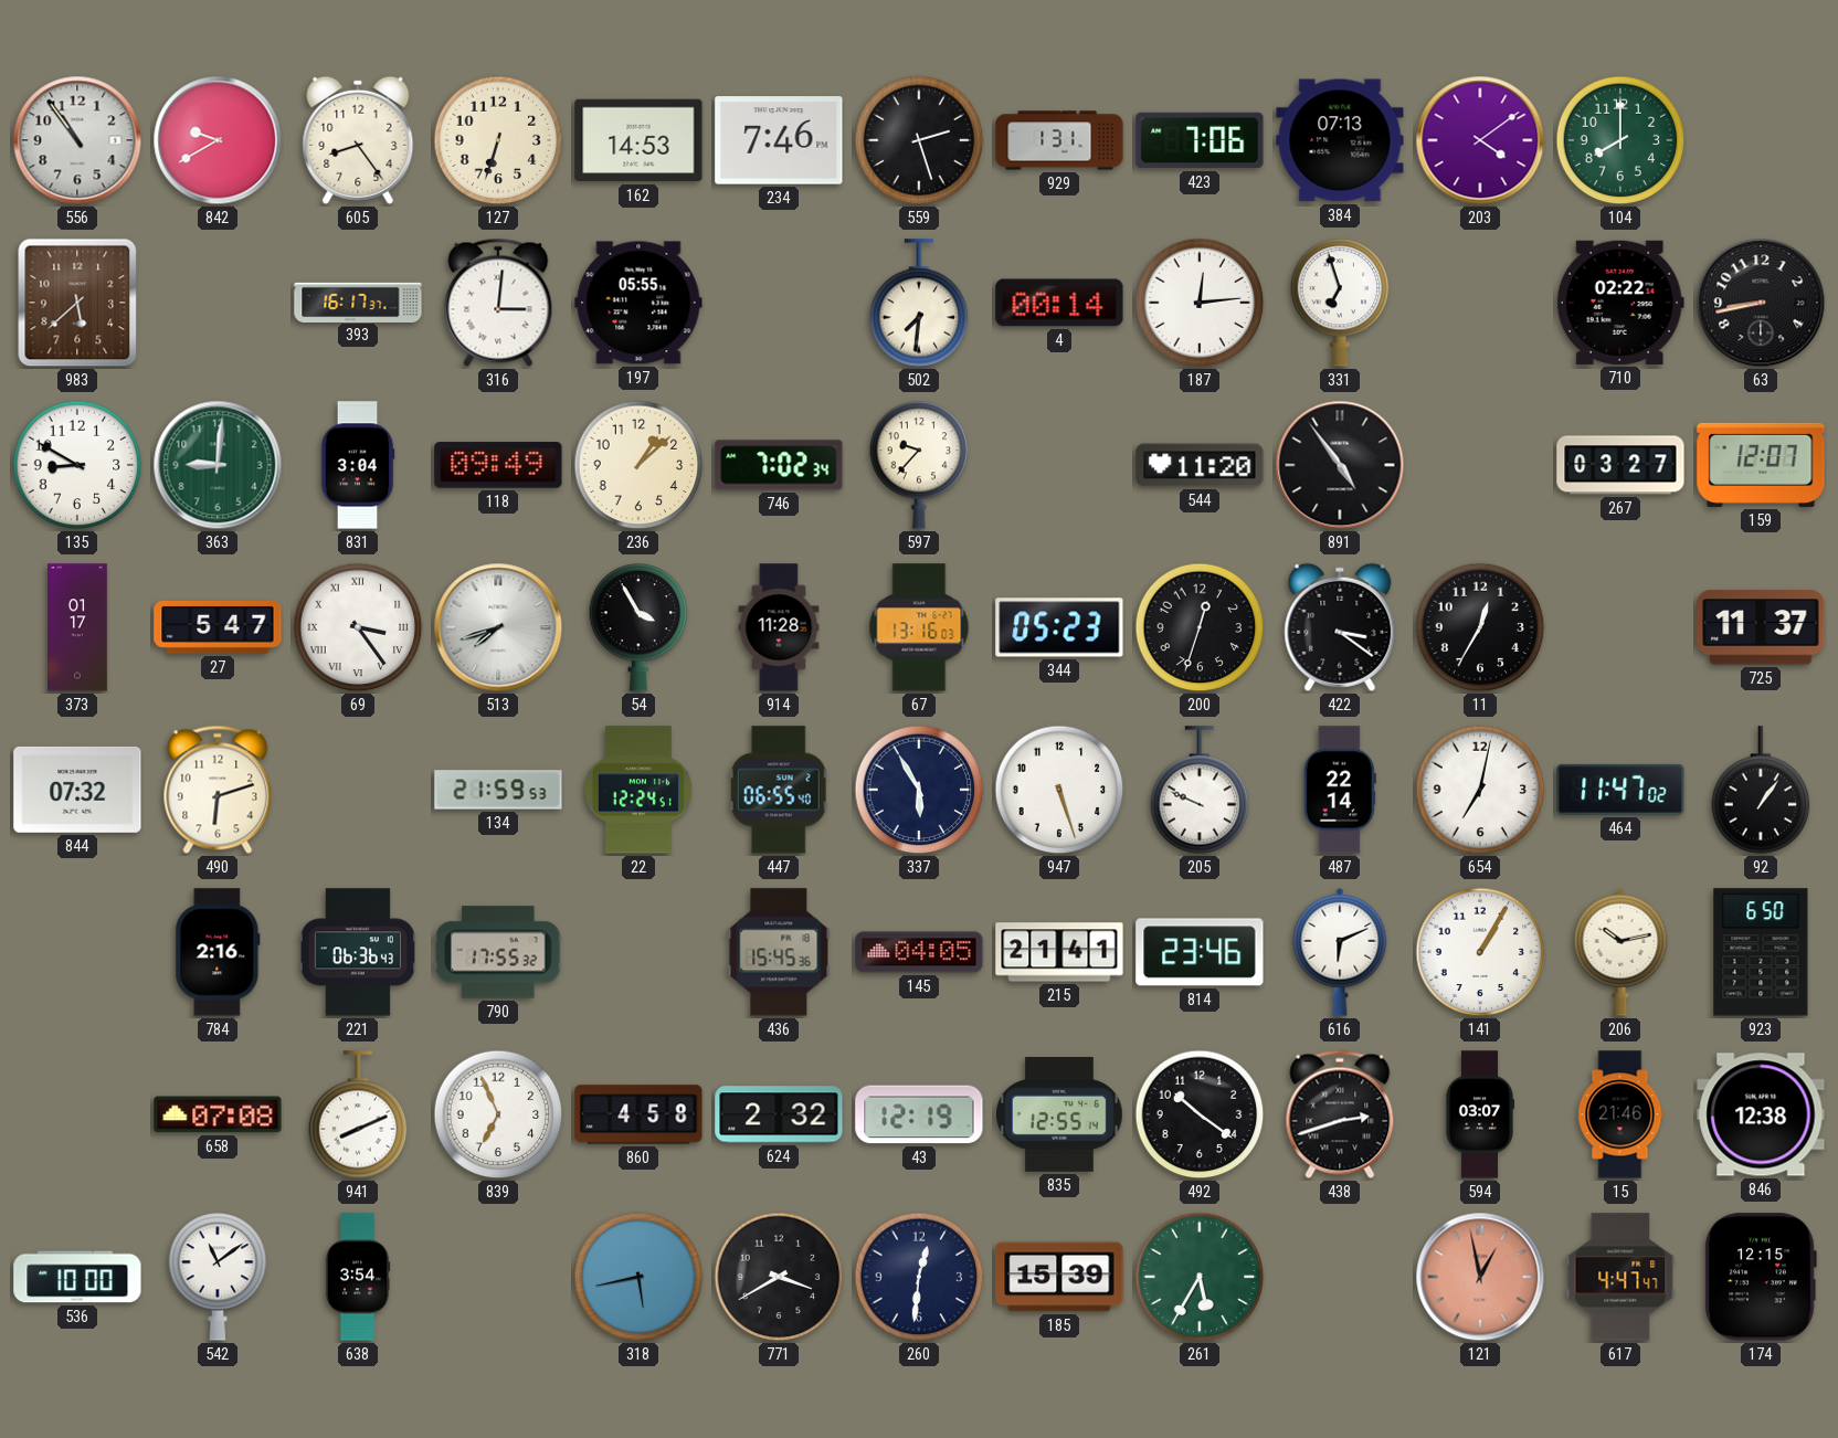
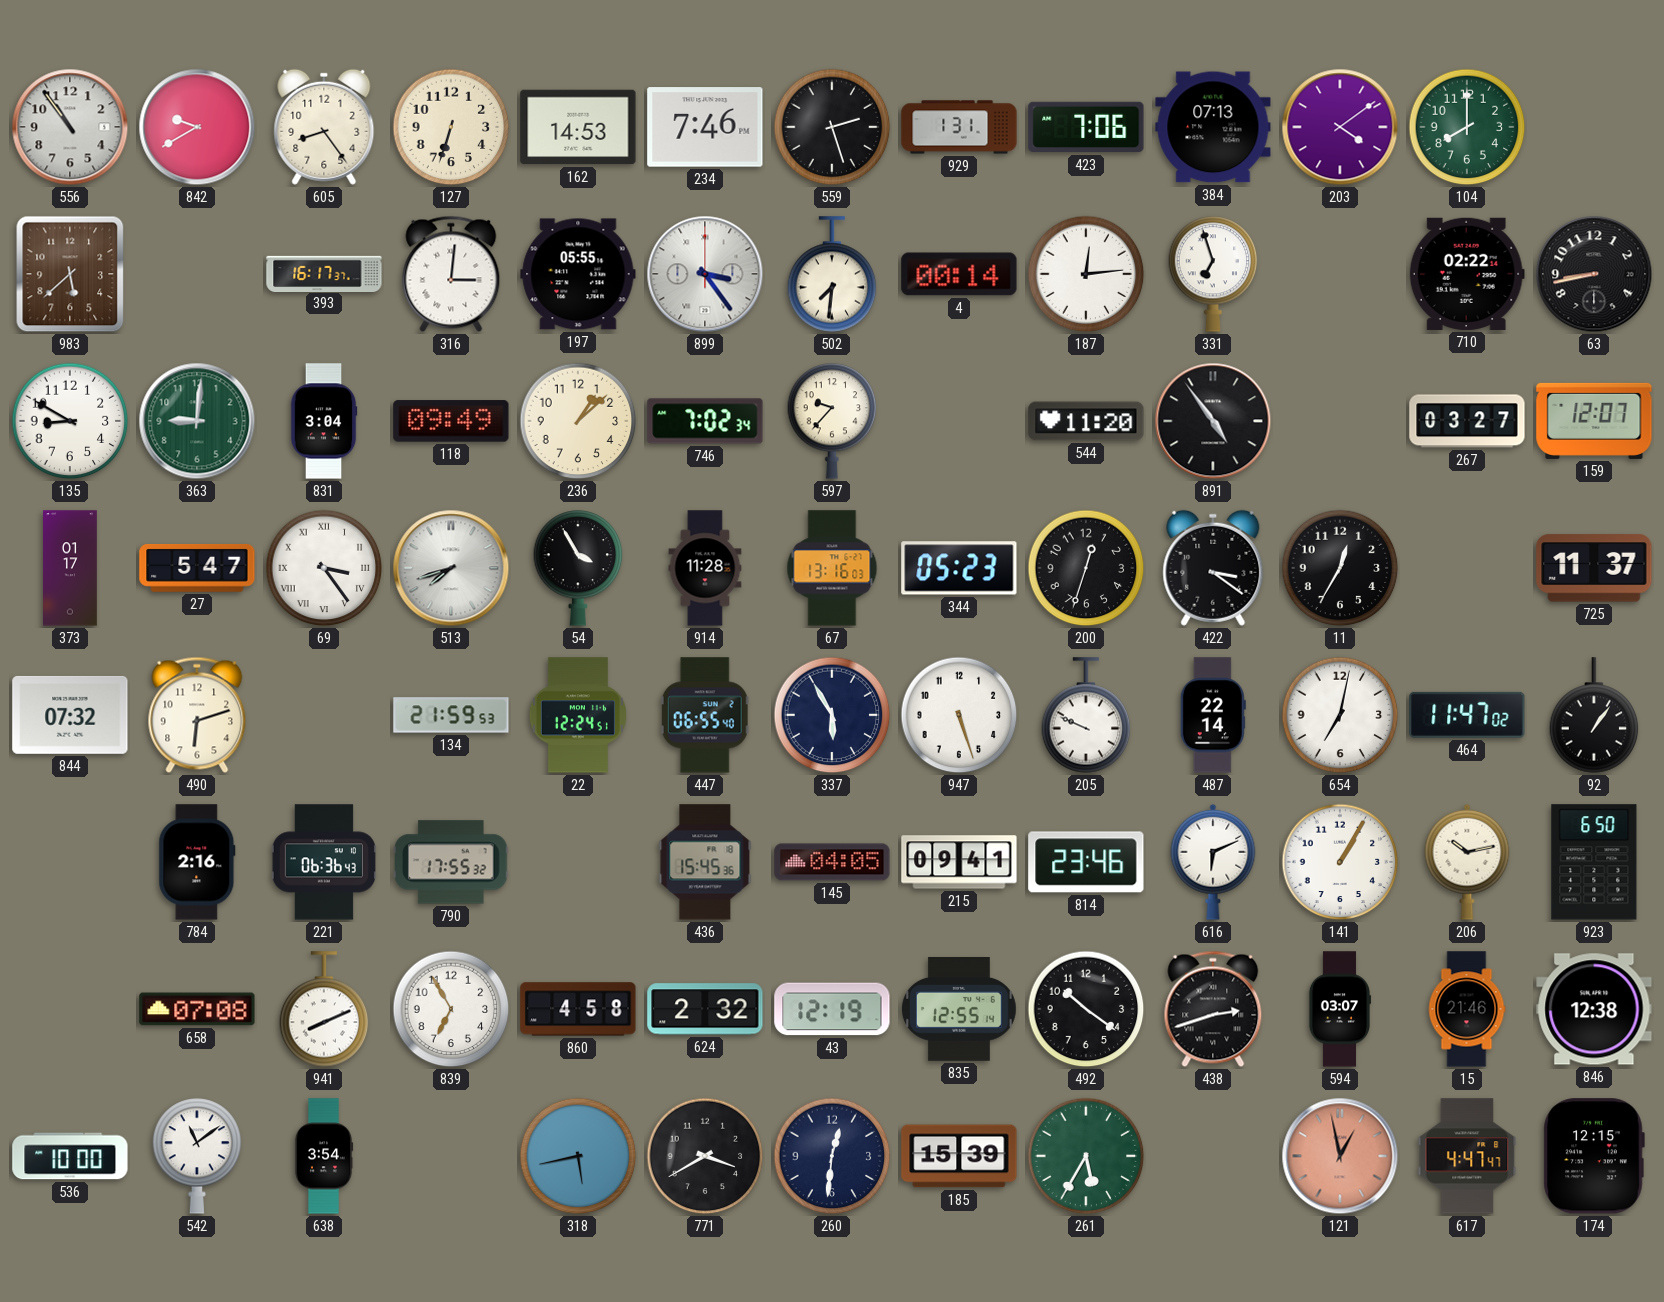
899: none -> 3:24
215: 21:41 -> 09:41
839: 6:56 -> 6:55
